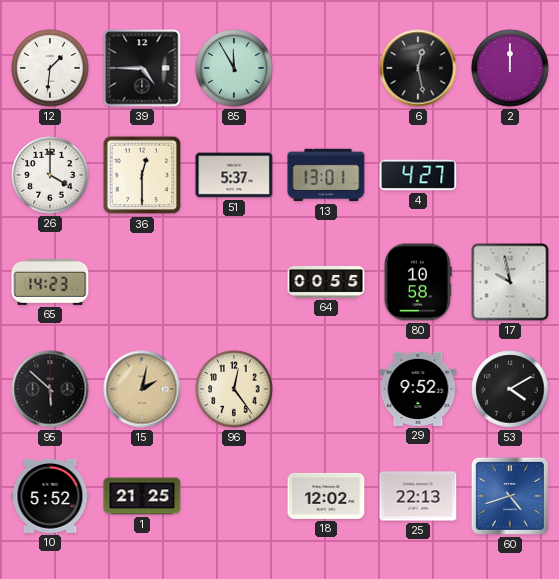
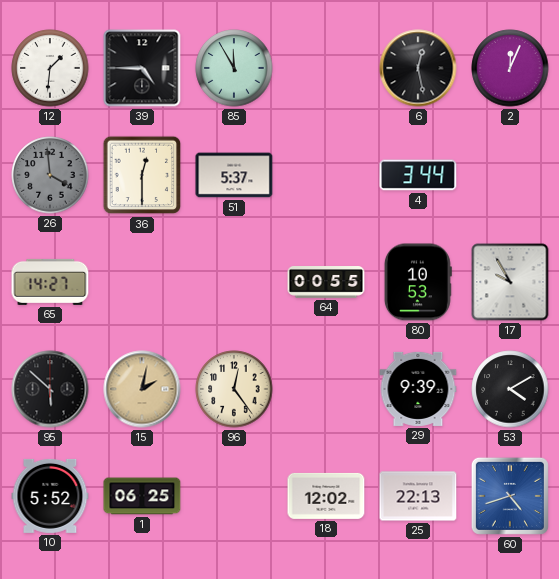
2: 12:00 -> 12:04
26: 4:00 -> 3:59
26 dial: white -> grey
13: 13:01 -> none
4: 4:27 -> 3:44
65: 14:23 -> 14:27
80: 10:58 -> 10:53
17: 9:58 -> 9:55
29: 9:52 -> 9:39
1: 21:25 -> 06:25
